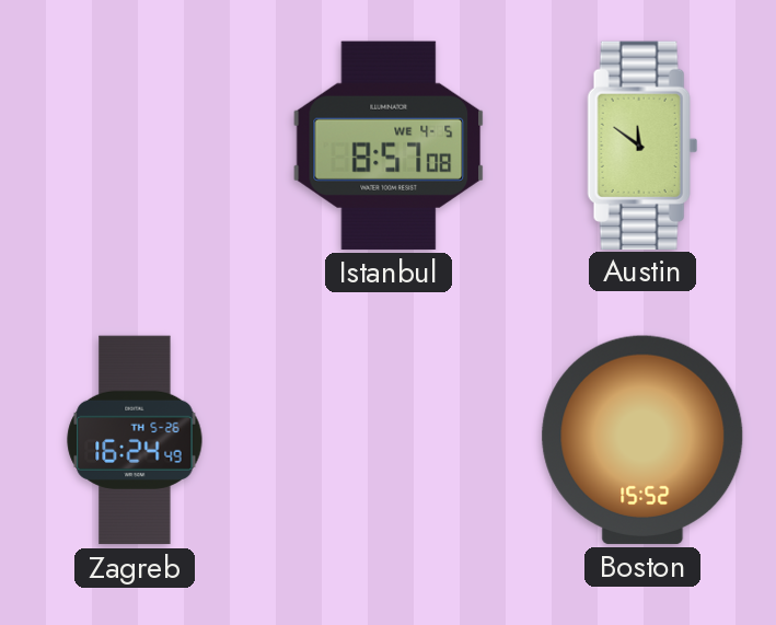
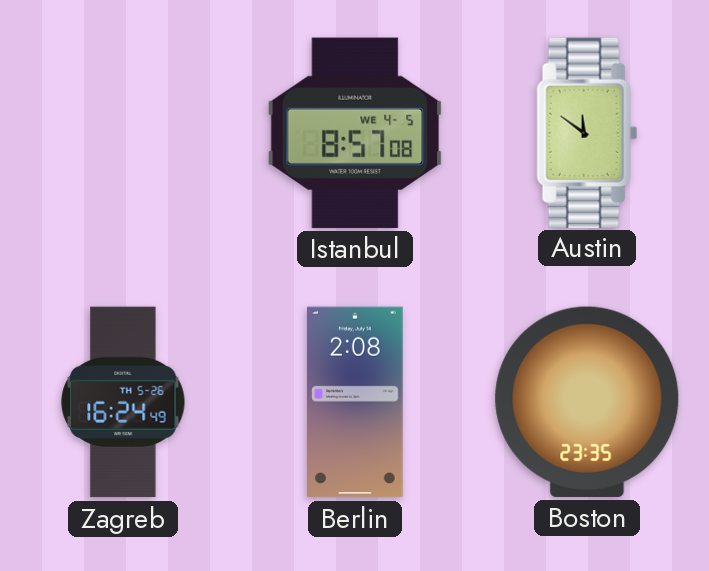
Berlin: none -> 2:08
Boston: 15:52 -> 23:35
